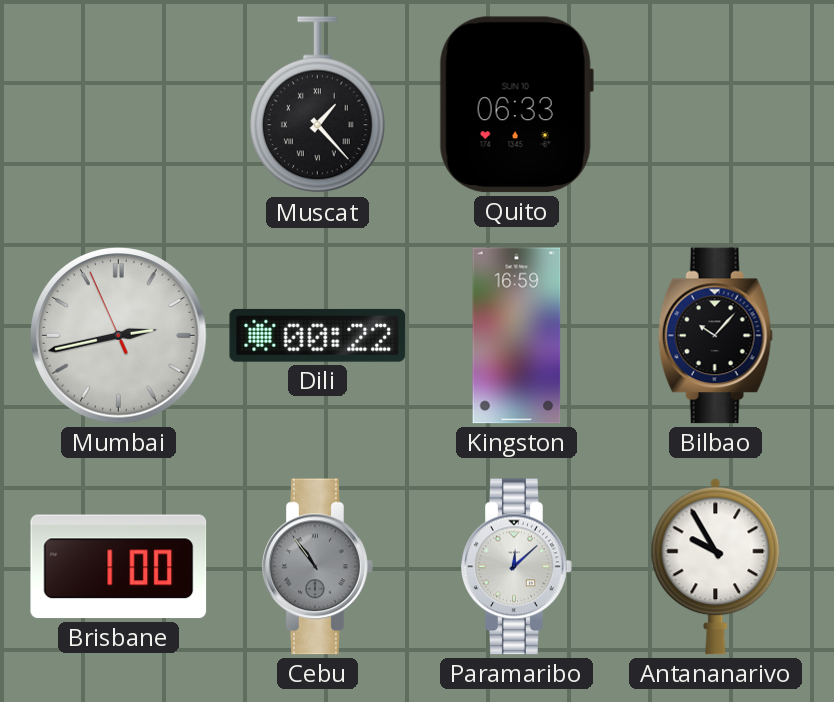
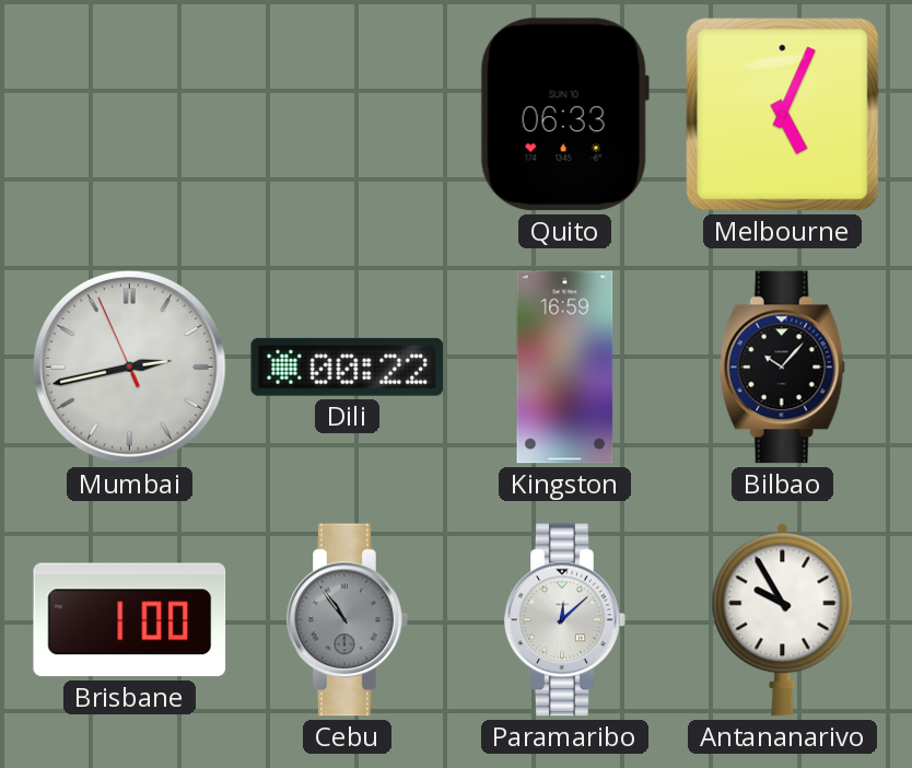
Muscat: 1:23 -> none
Melbourne: none -> 5:04
